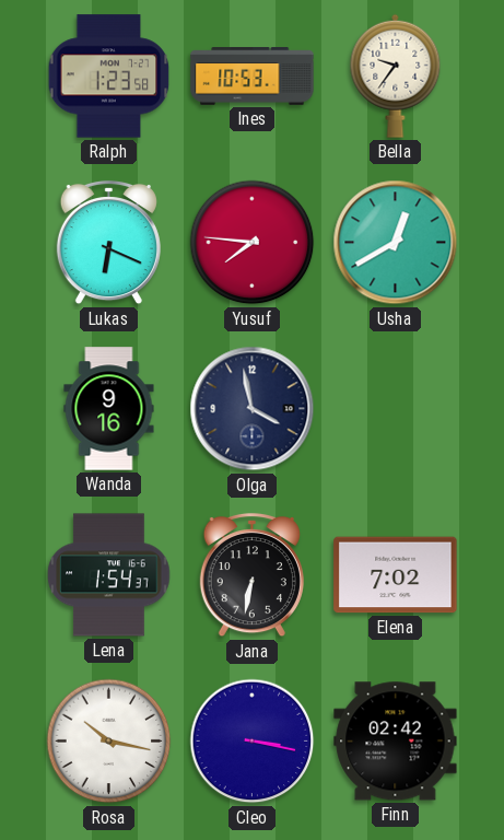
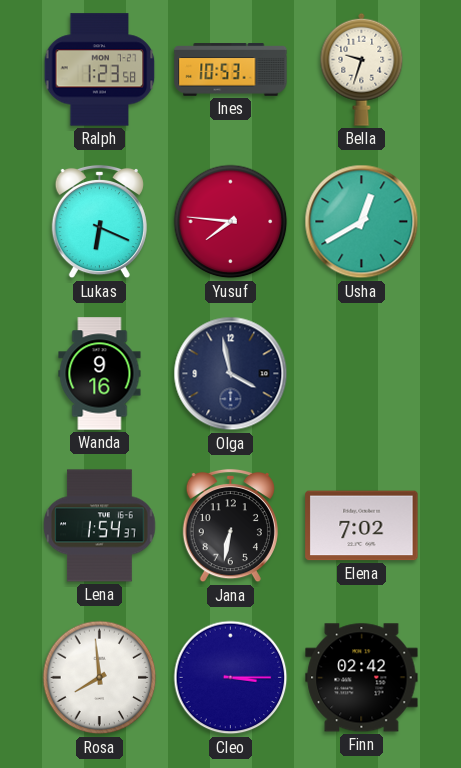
Bella: 9:36 -> 9:33
Rosa: 10:17 -> 7:59
Cleo: 3:17 -> 3:15
